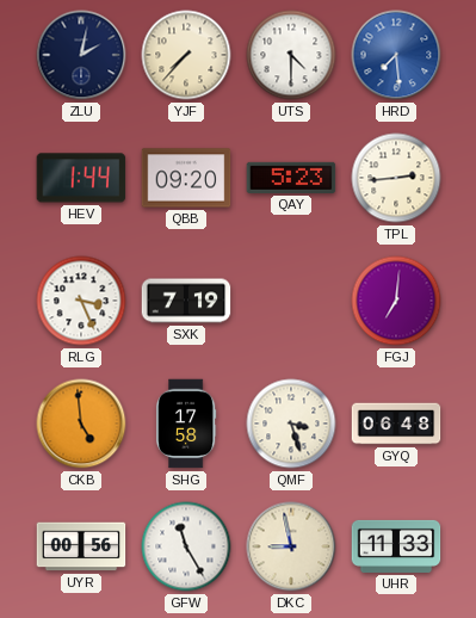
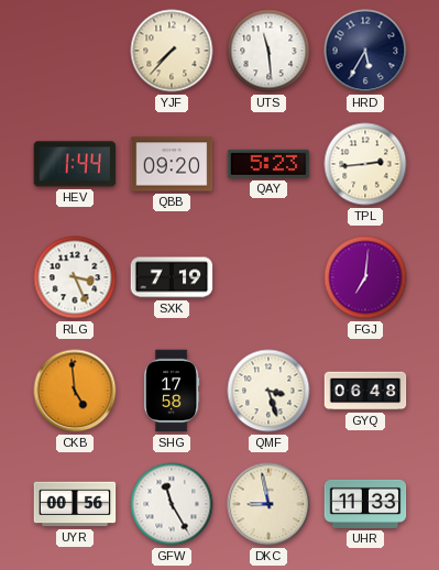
ZLU: 2:02 -> none
UTS: 4:30 -> 11:29
HRD: 7:29 -> 5:35
HRD dial: blue -> navy
